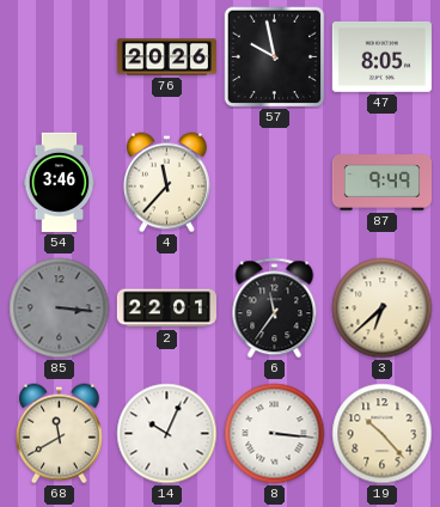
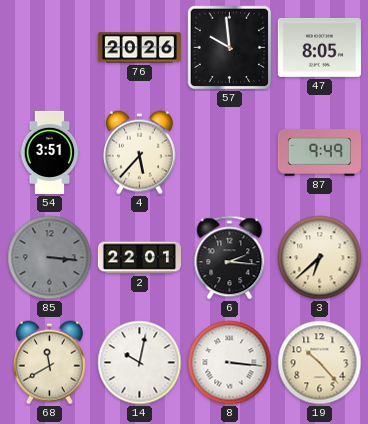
57: 9:58 -> 9:59
54: 3:46 -> 3:51
4: 11:37 -> 5:37
6: 11:36 -> 2:16
14: 10:04 -> 10:02
